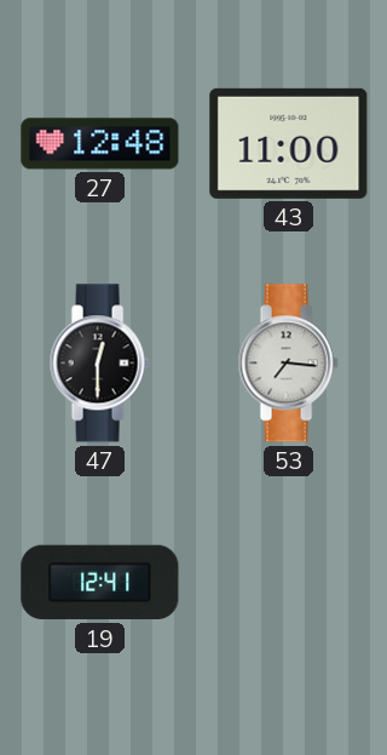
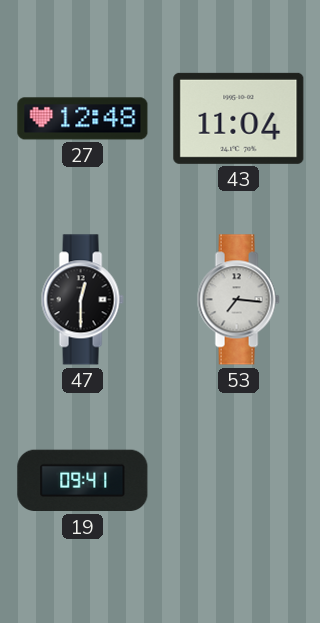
43: 11:00 -> 11:04
19: 12:41 -> 09:41
